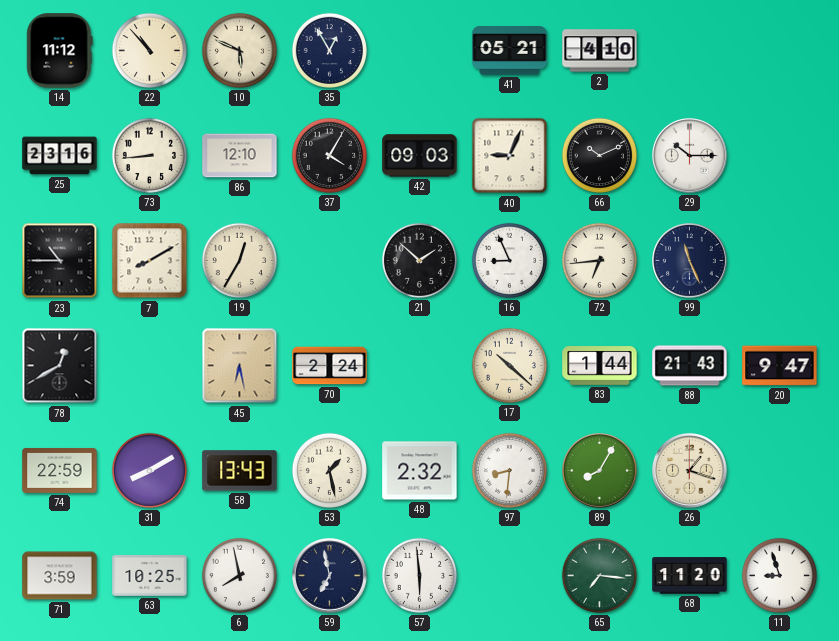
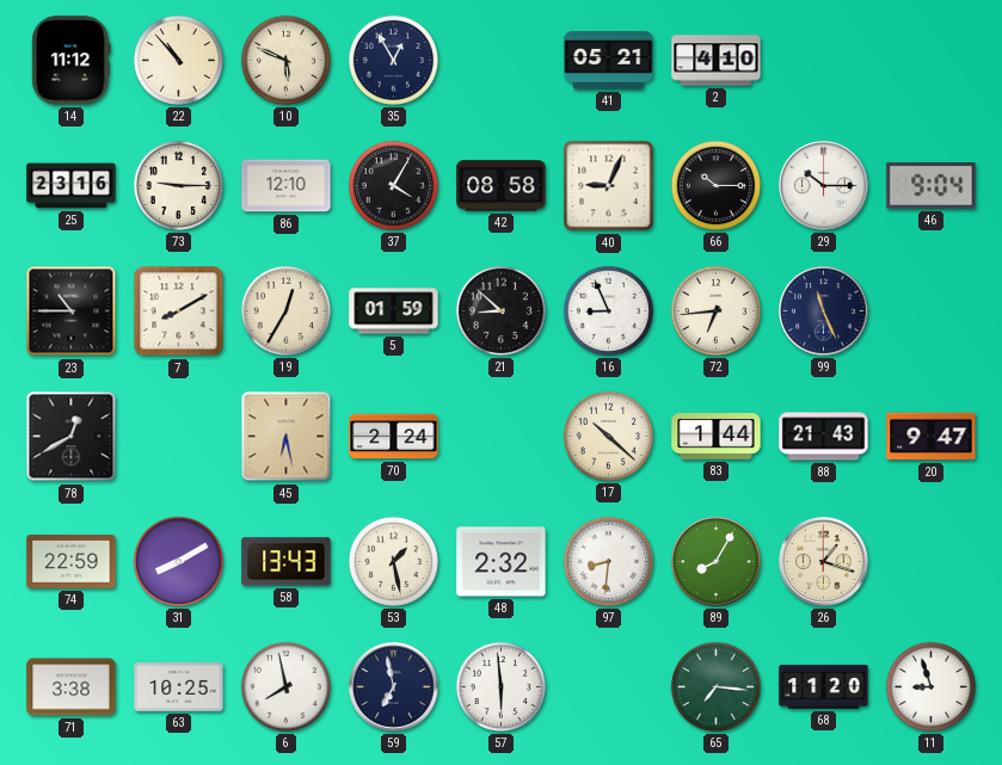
73: 8:44 -> 9:15
42: 09:03 -> 08:58
66: 10:11 -> 10:15
46: none -> 9:04
5: none -> 01:59
21: 1:52 -> 8:52
71: 3:59 -> 3:38
